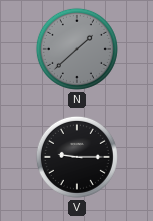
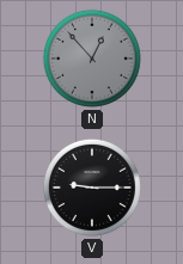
N: 1:38 -> 12:53
